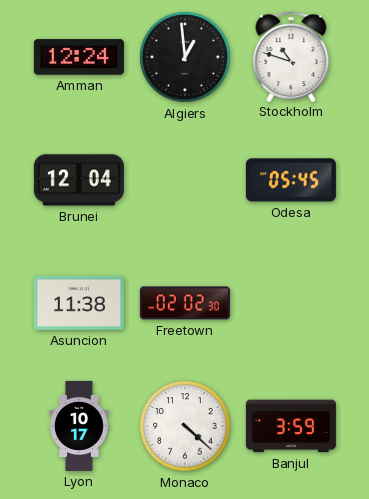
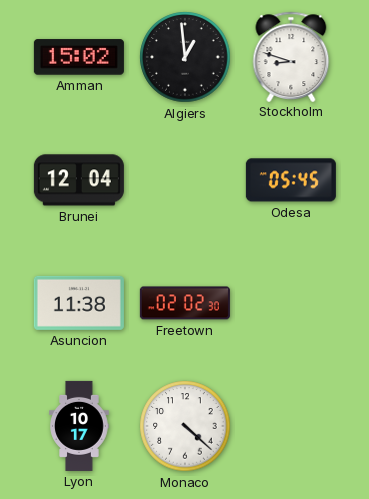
Amman: 12:24 -> 15:02
Stockholm: 10:48 -> 8:48
Banjul: 3:59 -> none
